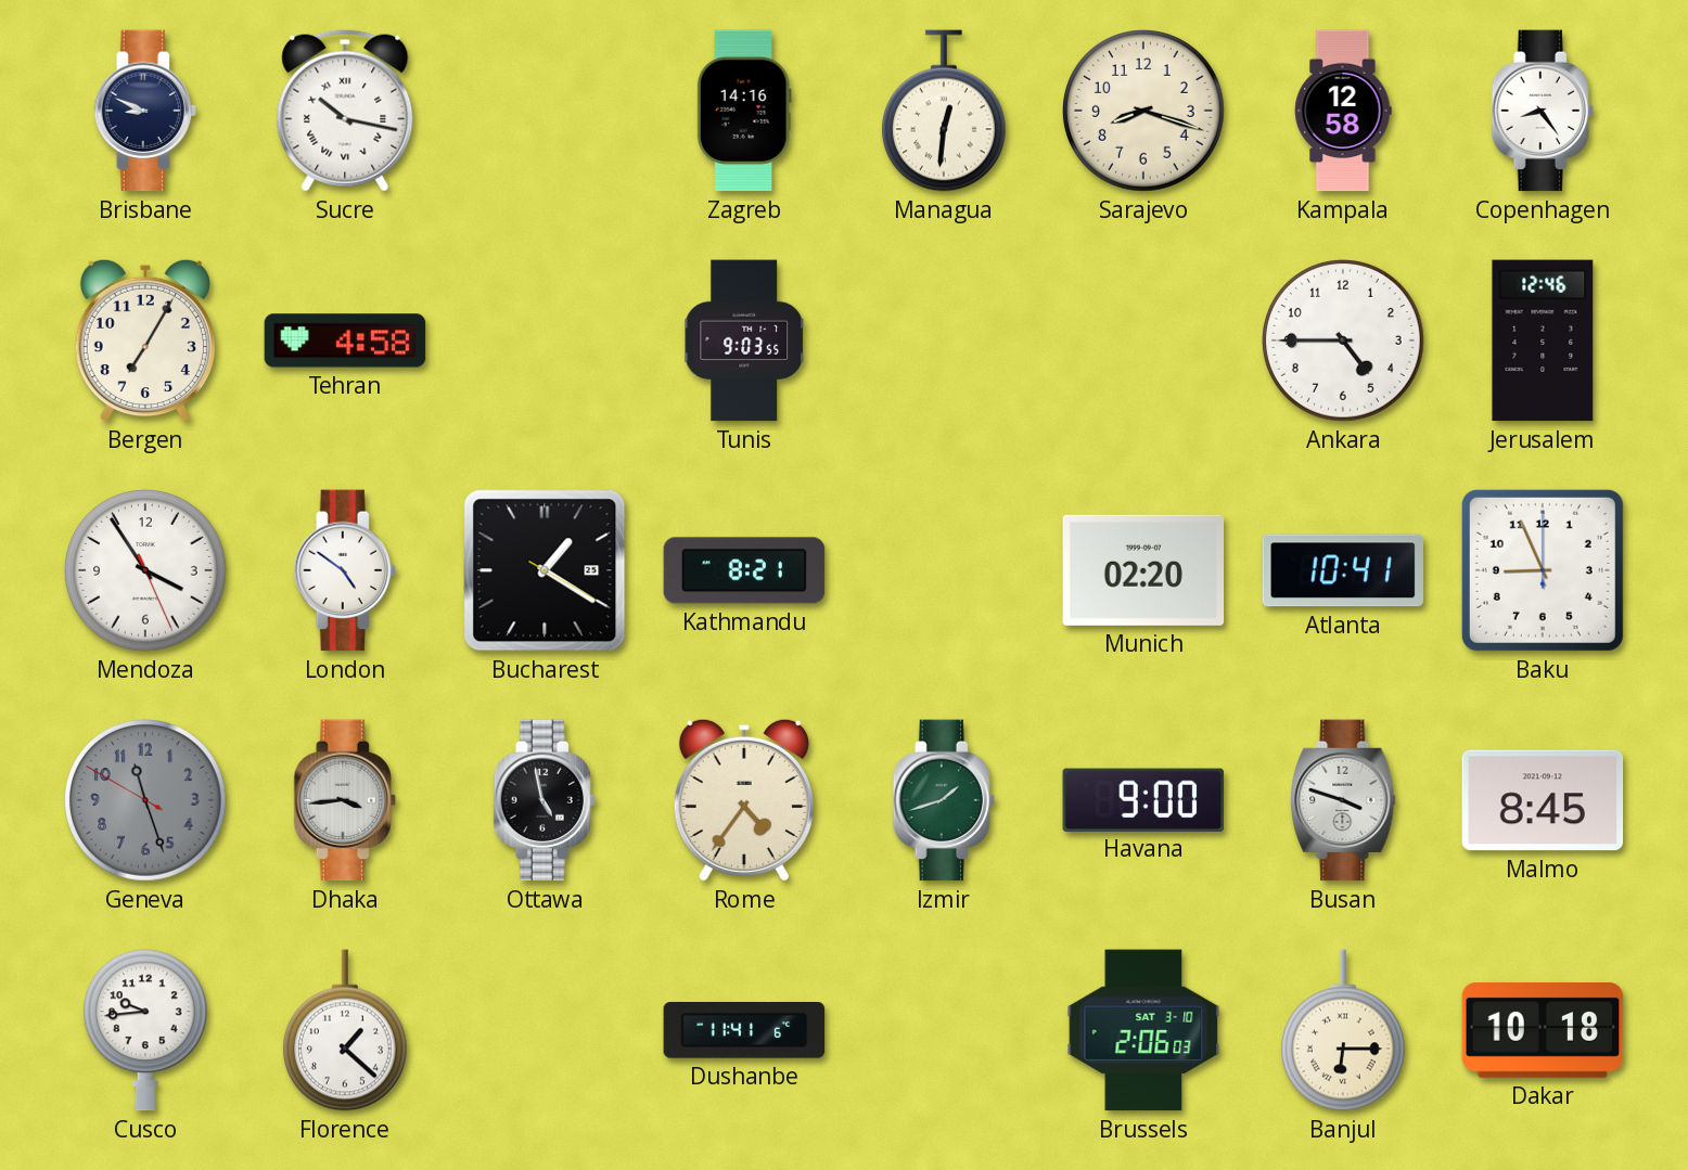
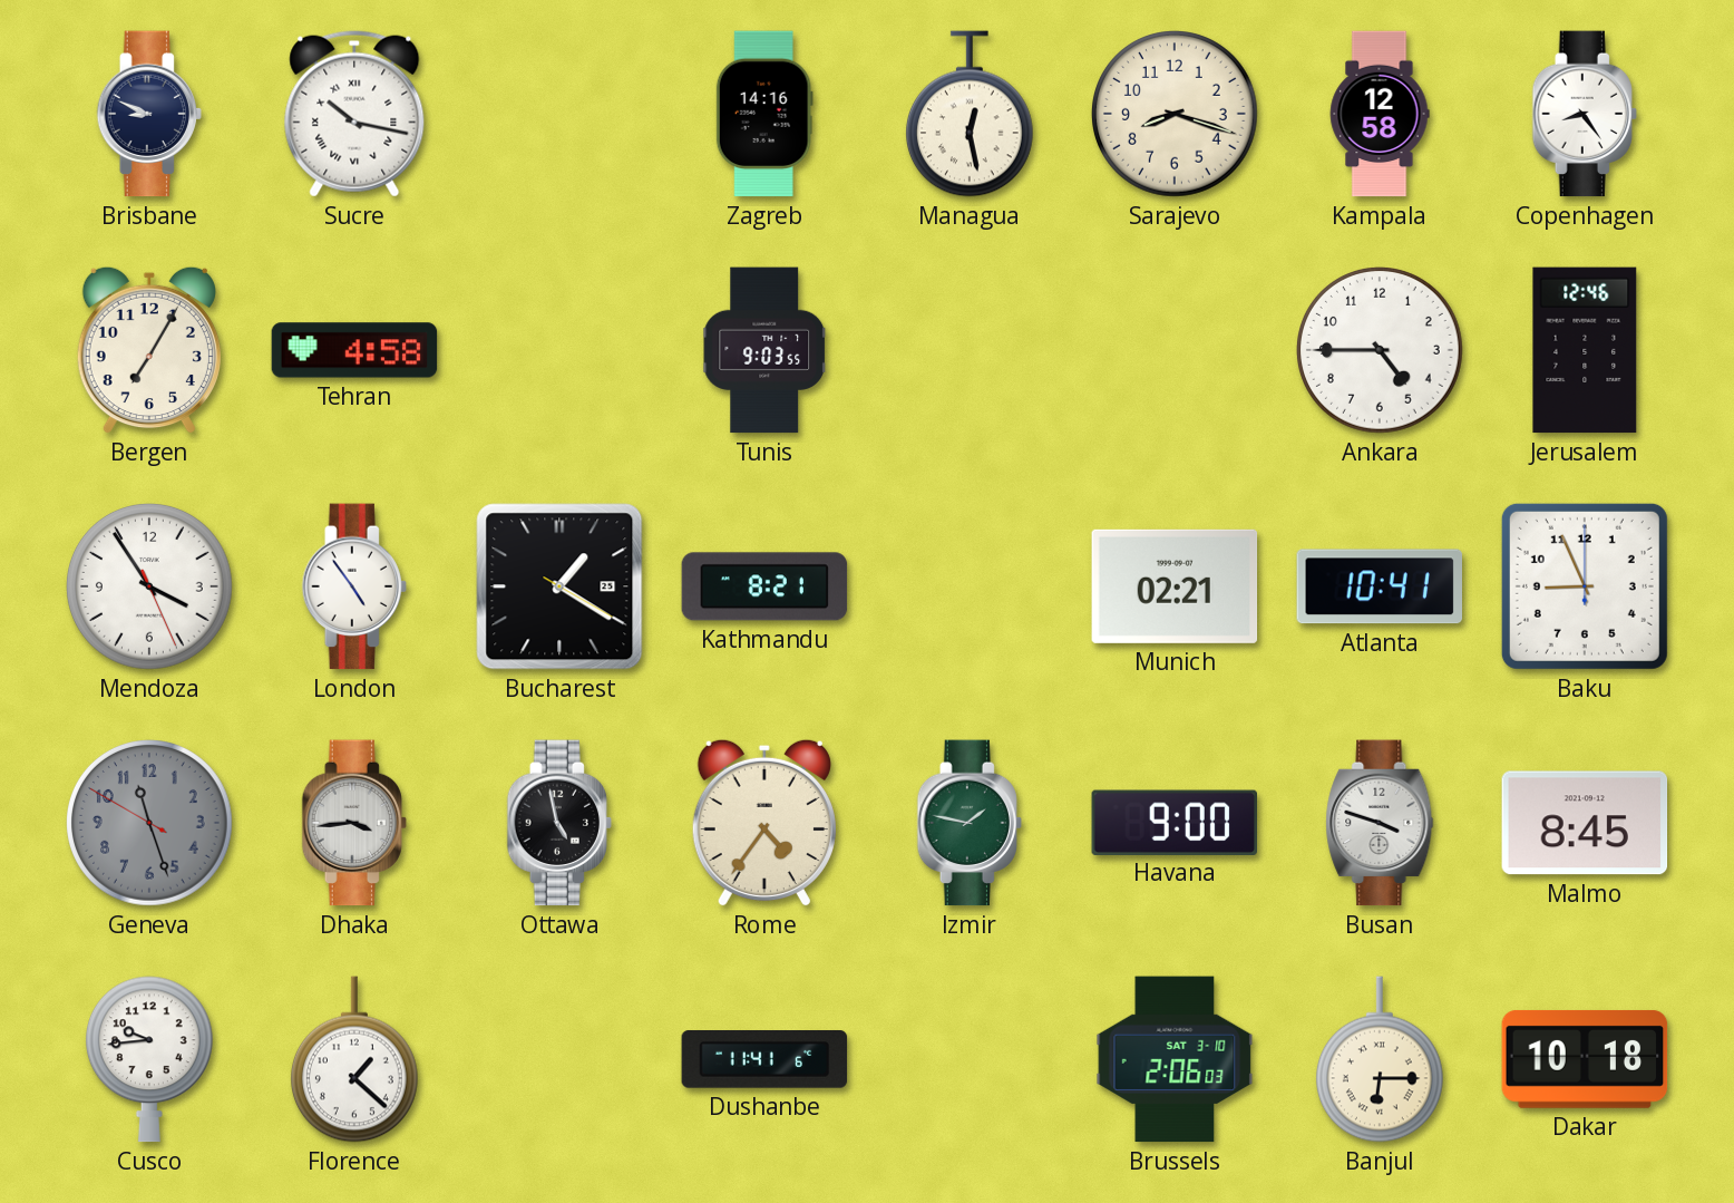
Managua: 12:31 -> 12:28
London: 4:51 -> 4:54
Munich: 02:20 -> 02:21
Izmir: 1:42 -> 1:47
